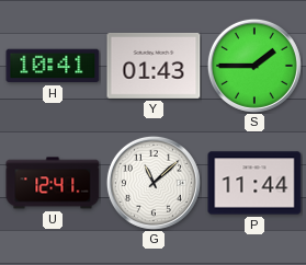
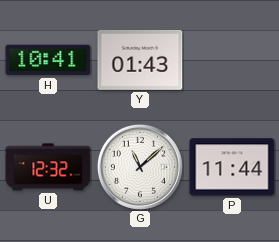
S: 1:45 -> none
U: 12:41 -> 12:32
